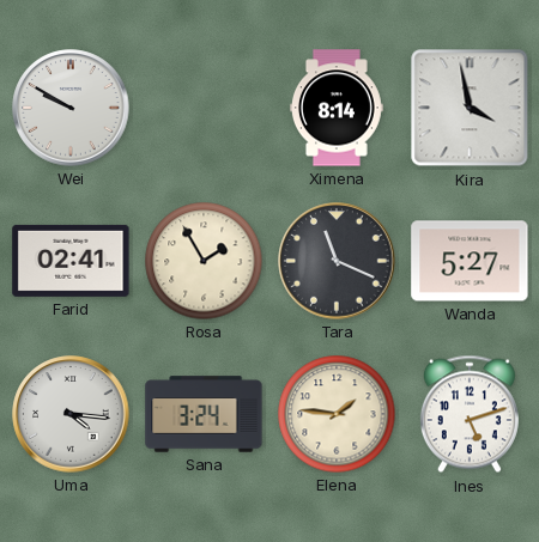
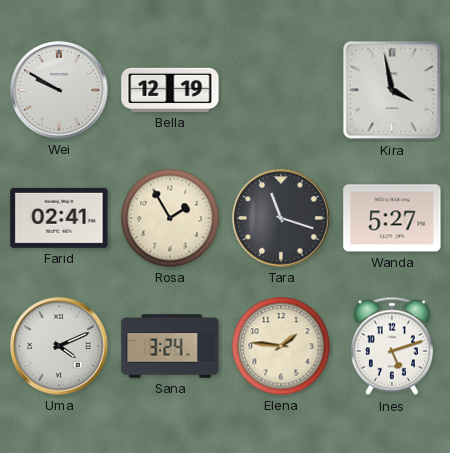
Bella: none -> 12:19
Ximena: 8:14 -> none
Tara: 11:19 -> 11:18
Uma: 4:16 -> 4:11
